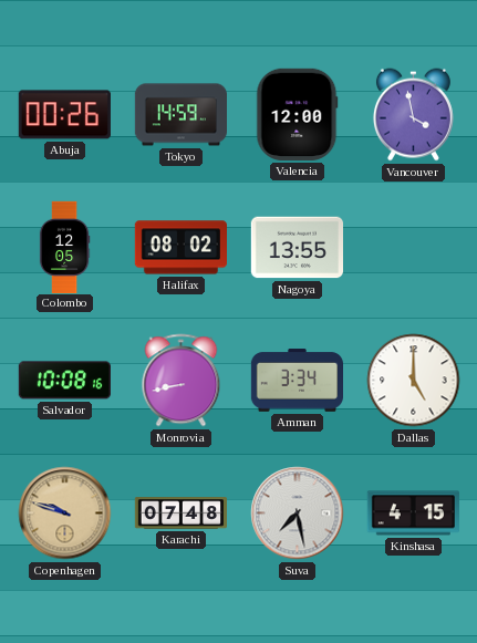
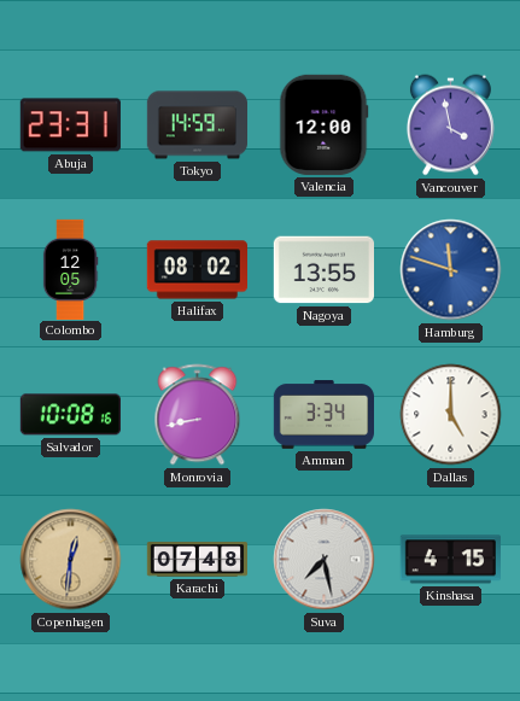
Abuja: 00:26 -> 23:31
Hamburg: none -> 11:48
Copenhagen: 9:48 -> 12:31
